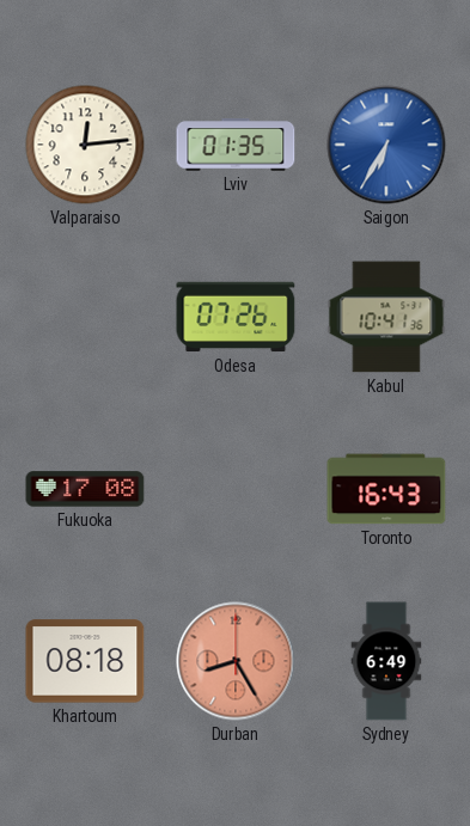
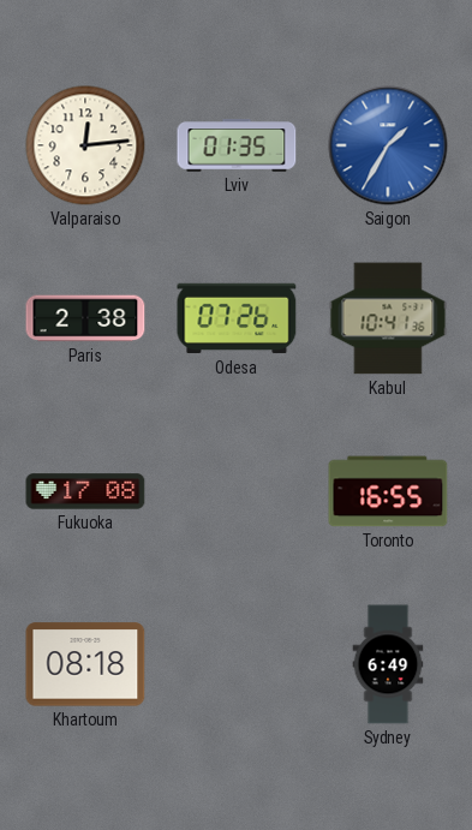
Saigon: 6:35 -> 1:35
Paris: none -> 2:38
Toronto: 16:43 -> 16:55
Durban: 8:25 -> none
